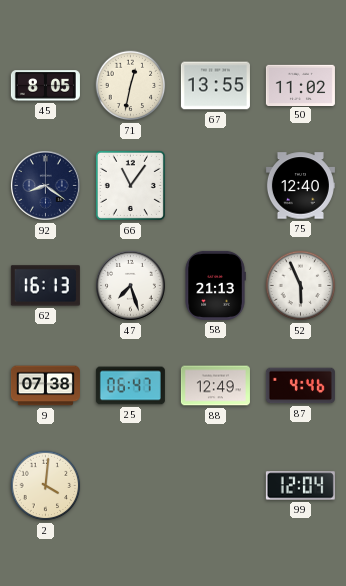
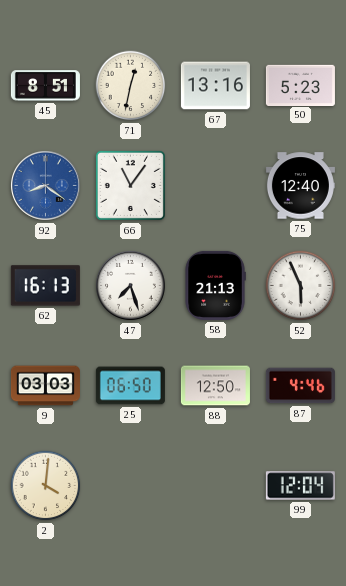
45: 8:05 -> 8:51
67: 13:55 -> 13:16
50: 11:02 -> 5:23
92 dial: navy -> blue
9: 07:38 -> 03:03
25: 06:47 -> 06:50
88: 12:49 -> 12:50
